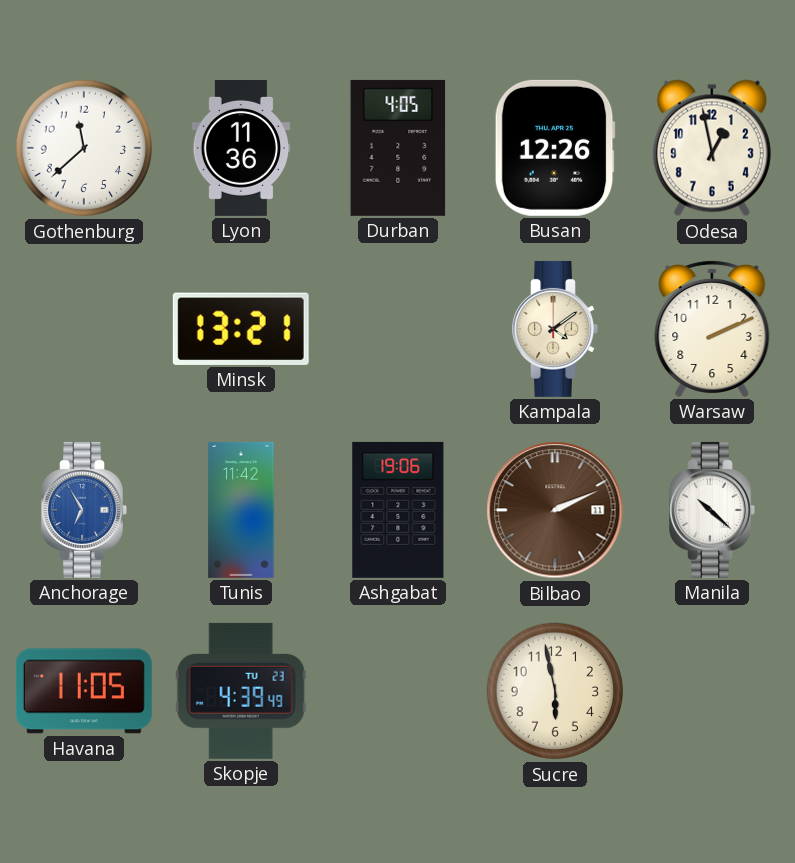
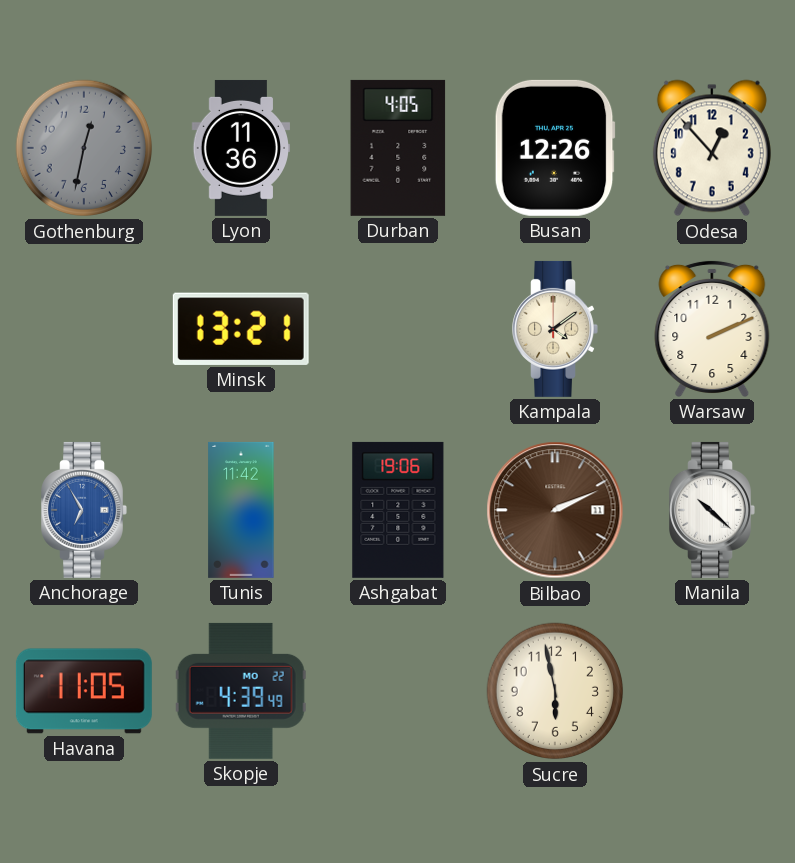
Gothenburg: 11:38 -> 12:32
Gothenburg dial: white -> grey
Odesa: 12:58 -> 12:53
Skopje date: TU 23 -> MO 22
